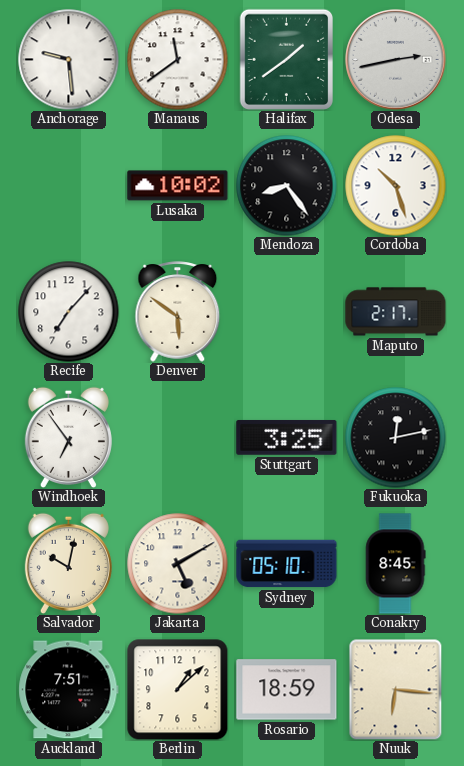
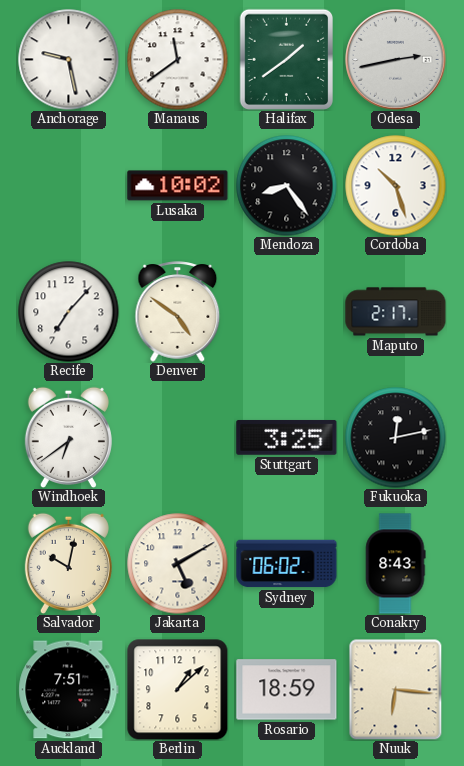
Anchorage: 9:29 -> 9:28
Denver: 5:51 -> 4:51
Windhoek: 6:54 -> 6:39
Sydney: 05:10 -> 06:02
Conakry: 8:45 -> 8:43
